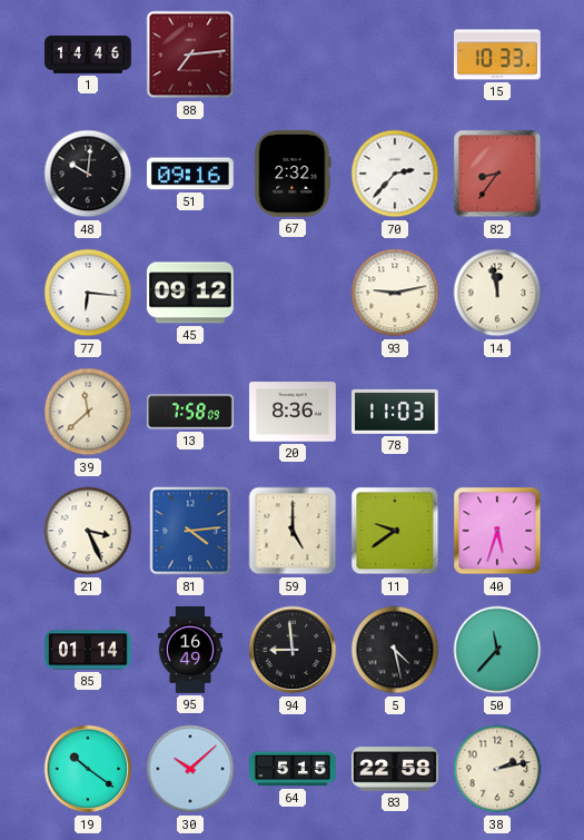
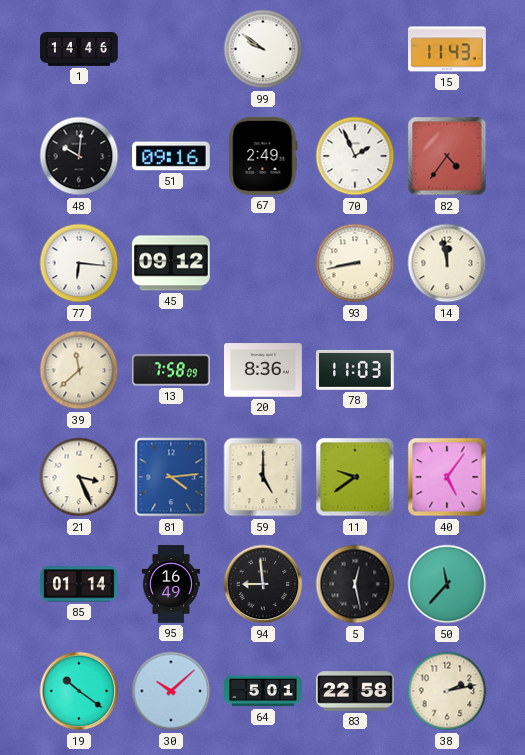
88: 7:14 -> none
99: none -> 9:51
15: 10:33 -> 11:43
67: 2:32 -> 2:49
70: 2:37 -> 1:56
82: 8:36 -> 4:36
93: 9:13 -> 8:43
40: 5:33 -> 5:06
5: 4:28 -> 12:28
64: 5:15 -> 5:01
